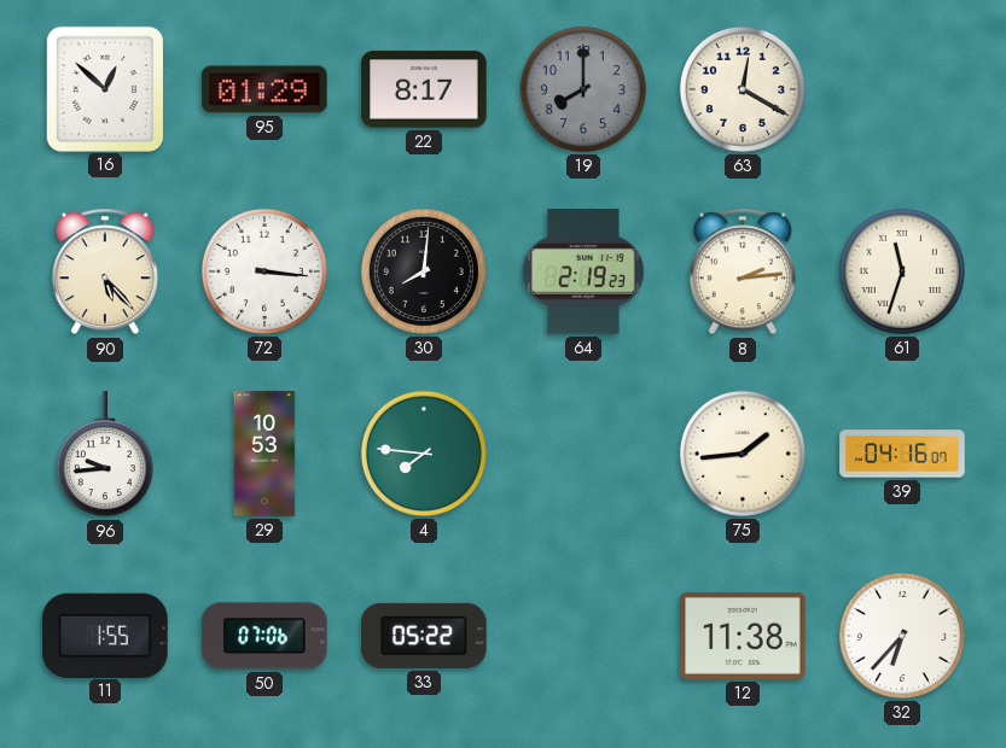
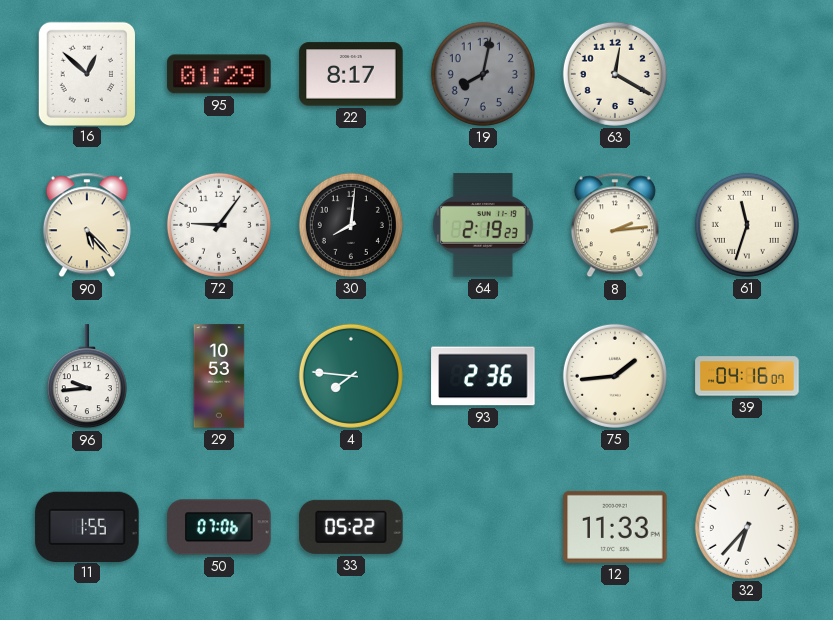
19: 8:00 -> 8:02
72: 3:16 -> 9:06
93: none -> 2:36
12: 11:38 -> 11:33
